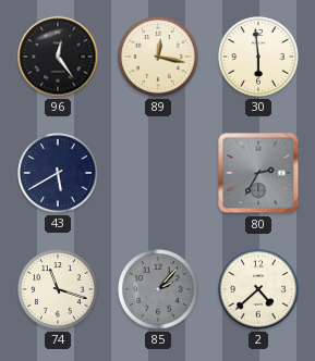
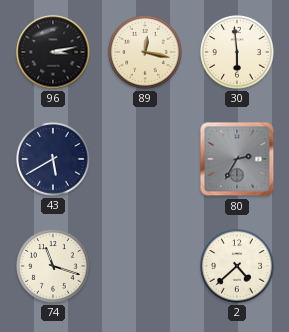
96: 12:24 -> 3:13
85: 2:07 -> none
